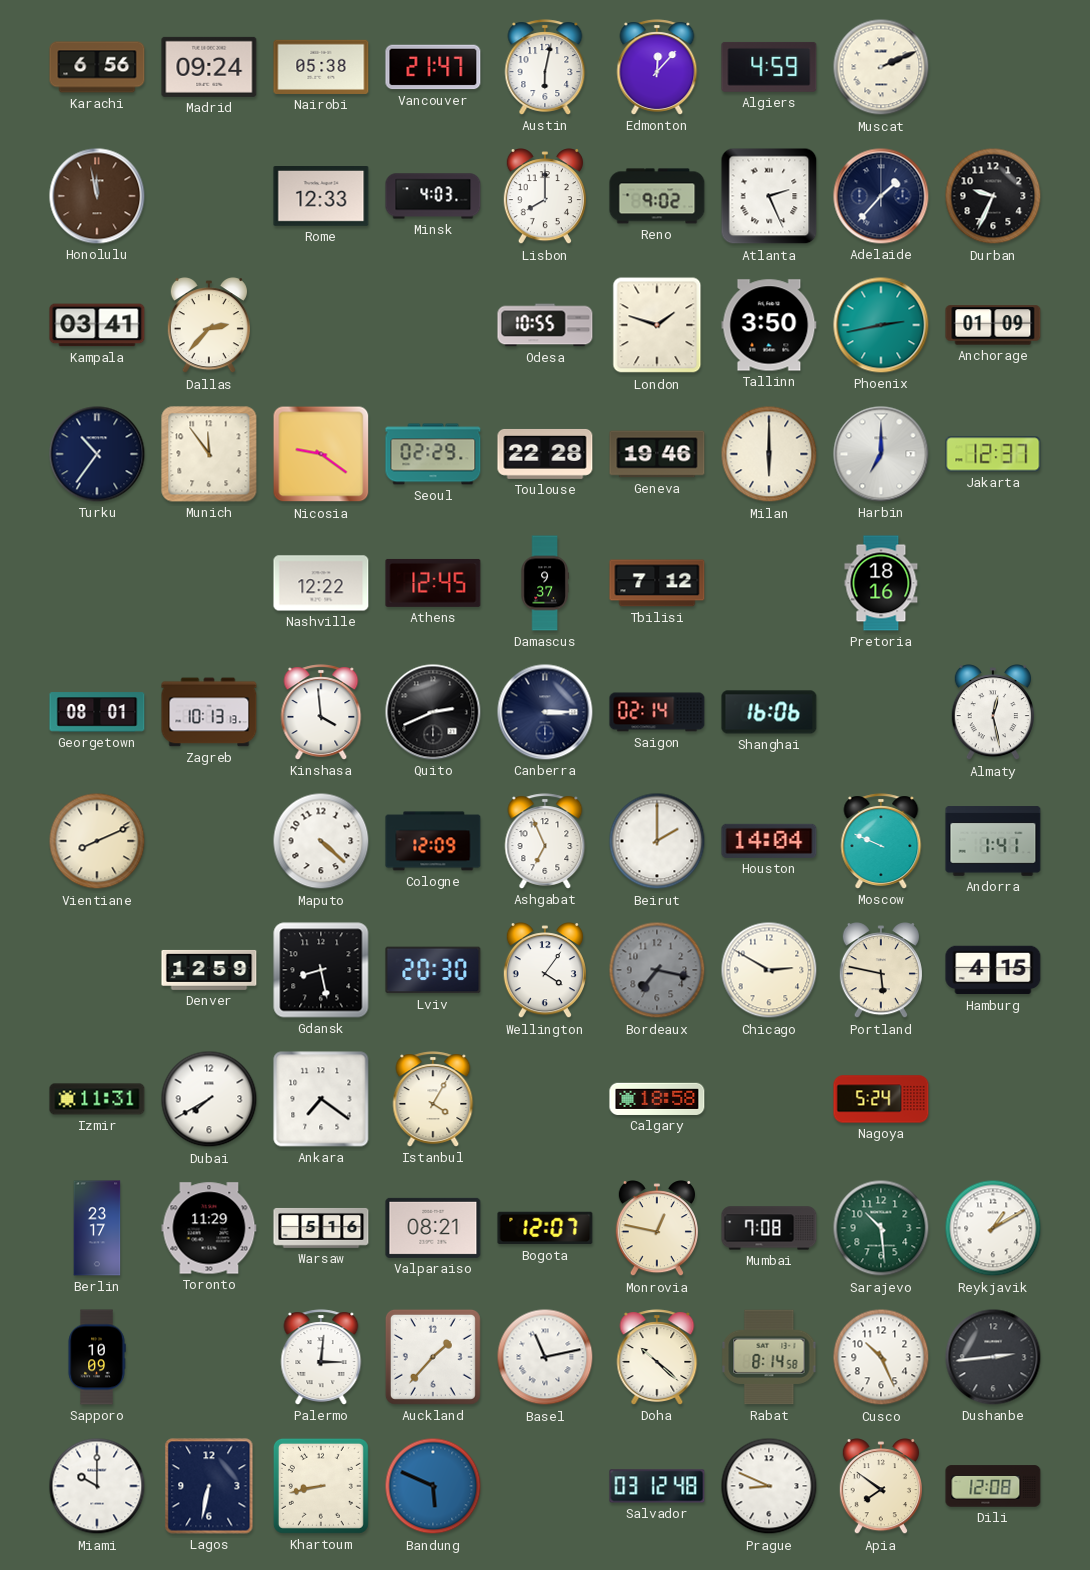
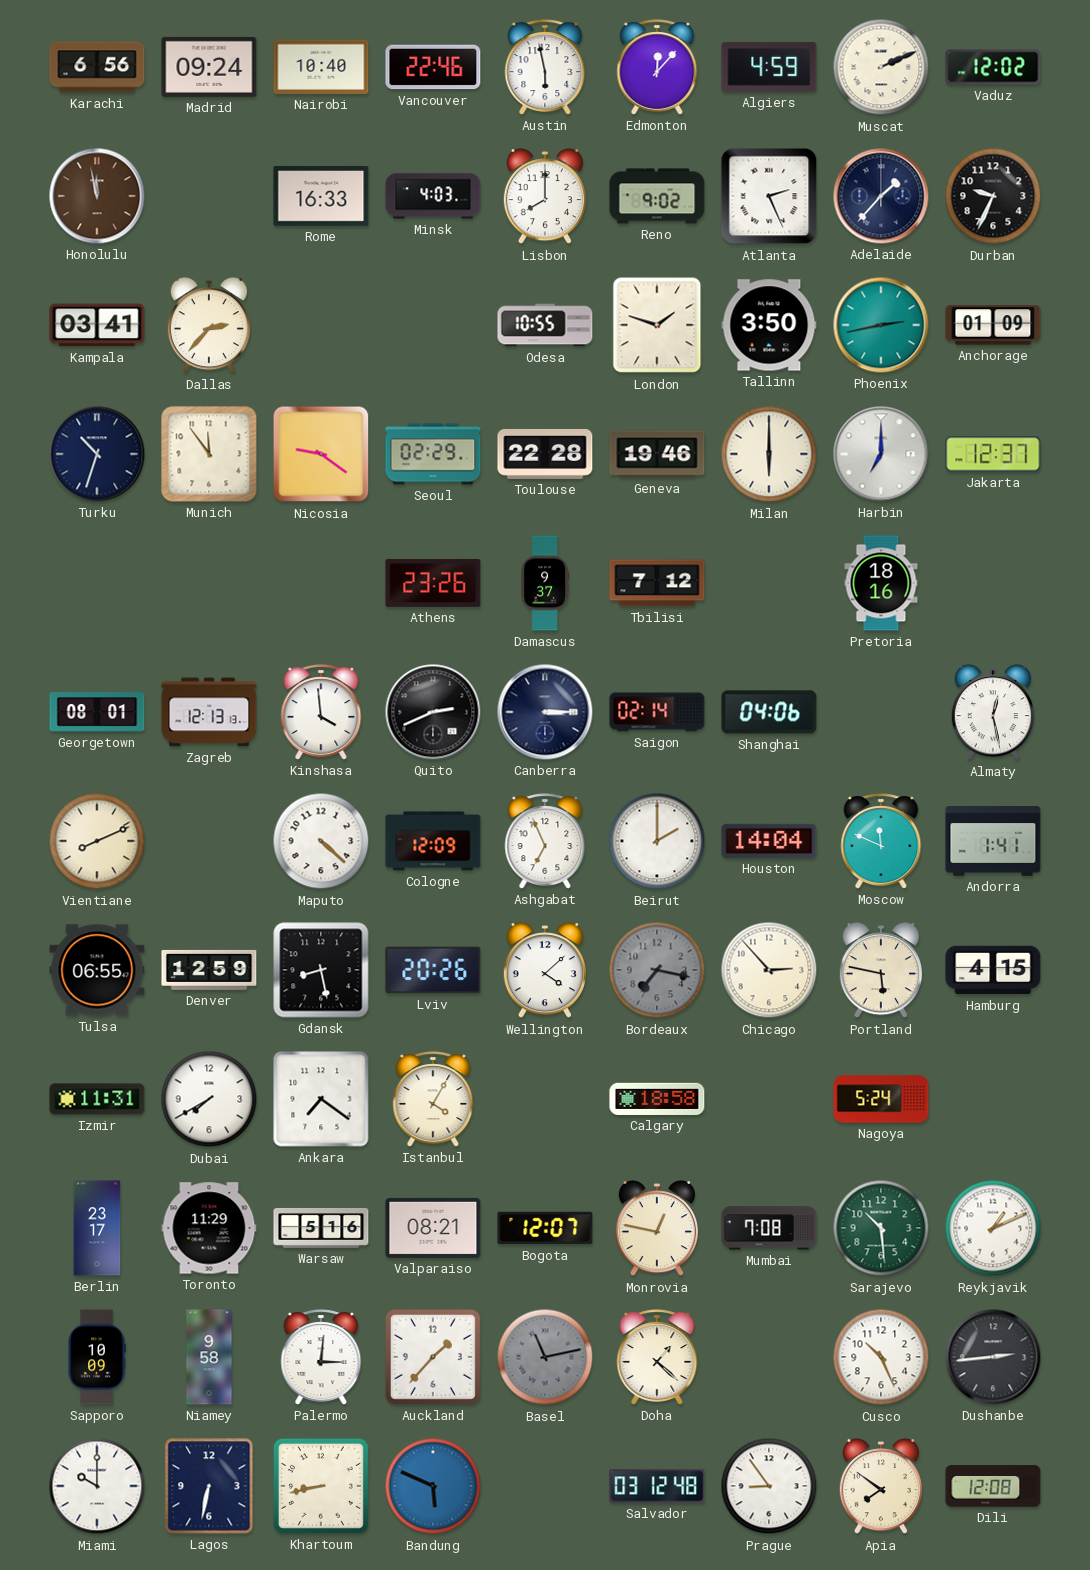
Nairobi: 05:38 -> 10:40
Vancouver: 21:47 -> 22:46
Austin: 6:02 -> 5:58
Vaduz: none -> 12:02
Rome: 12:33 -> 16:33
Turku: 10:36 -> 10:33
Nashville: 12:22 -> none
Athens: 12:45 -> 23:26
Zagreb: 10:13 -> 12:13
Shanghai: 16:06 -> 04:06
Moscow: 9:49 -> 11:49
Tulsa: none -> 06:55
Lviv: 20:30 -> 20:26
Wellington: 4:06 -> 4:08
Chicago: 2:50 -> 2:53
Reykjavik: 1:10 -> 1:11
Niamey: none -> 9:58
Basel dial: white -> grey
Doha: 10:22 -> 1:22
Rabat: 8:14 -> none
Prague: 8:49 -> 8:54
